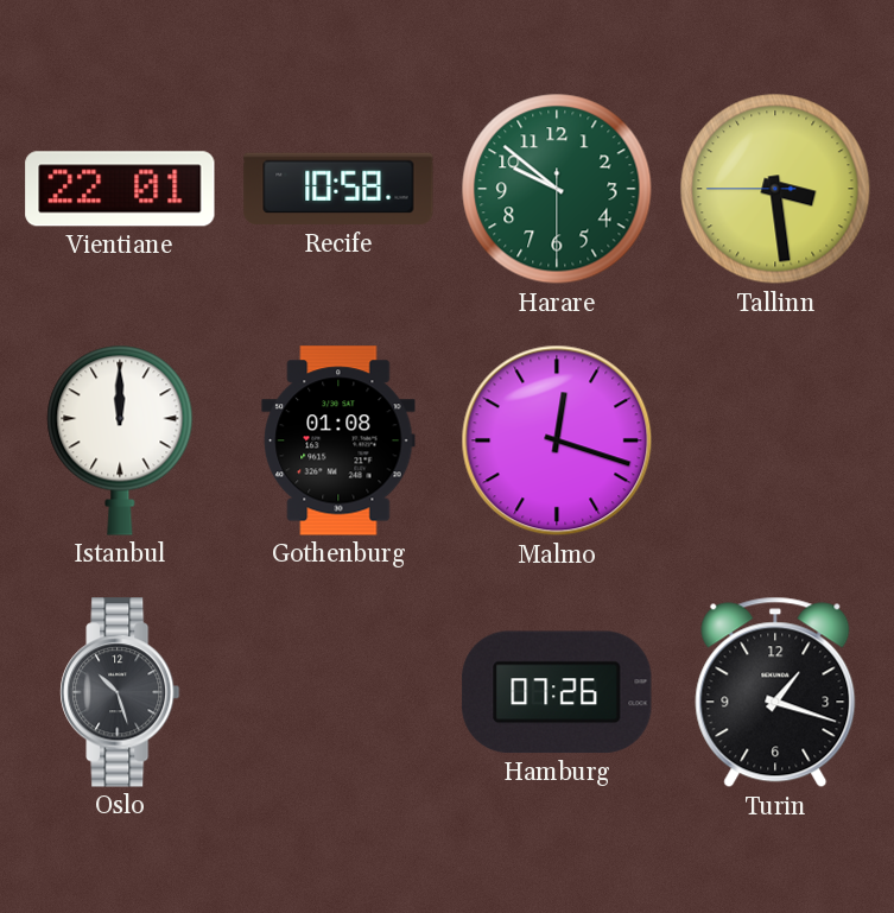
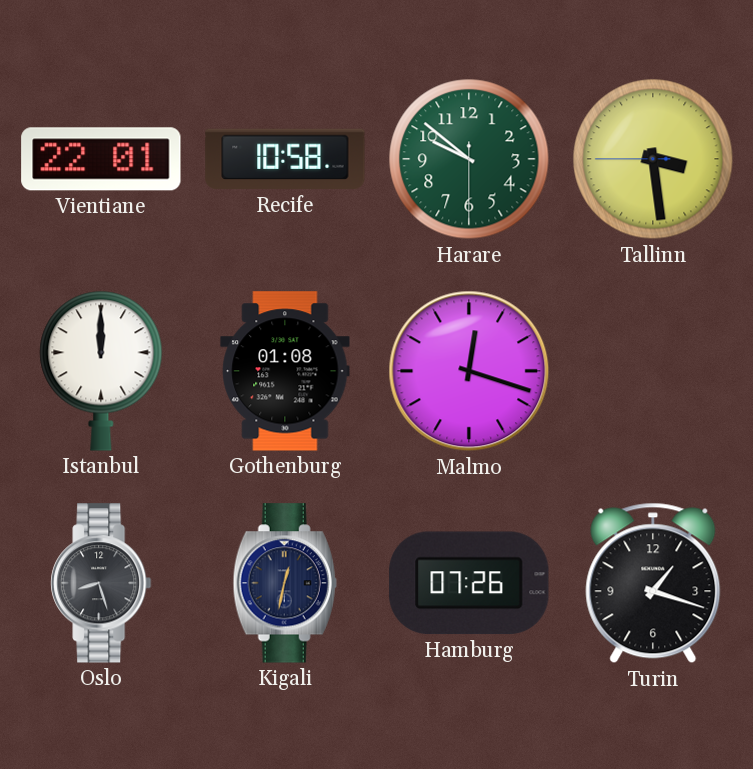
Oslo: 10:27 -> 8:27
Kigali: none -> 12:32
